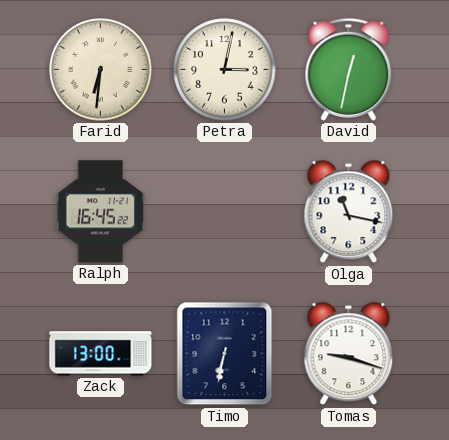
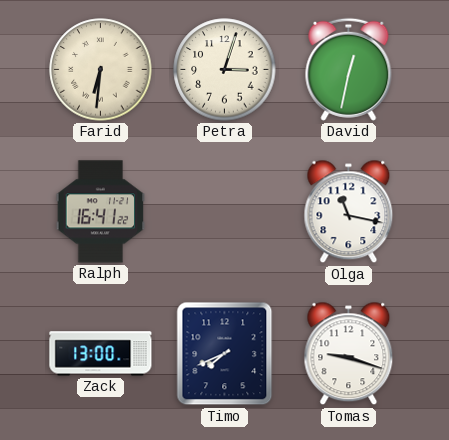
Petra: 3:02 -> 3:03
Ralph: 16:45 -> 16:41
Timo: 6:32 -> 7:41
